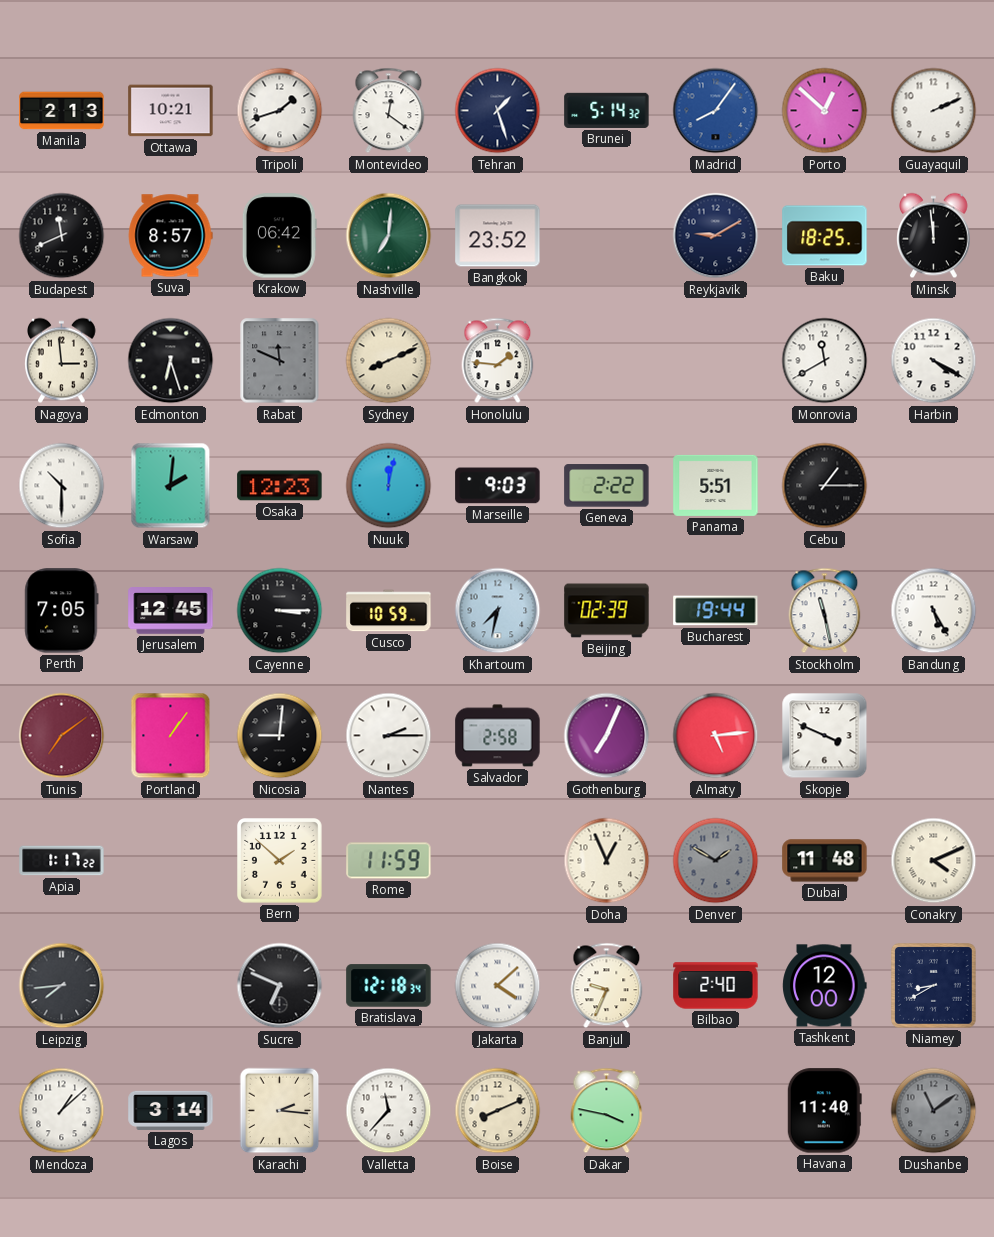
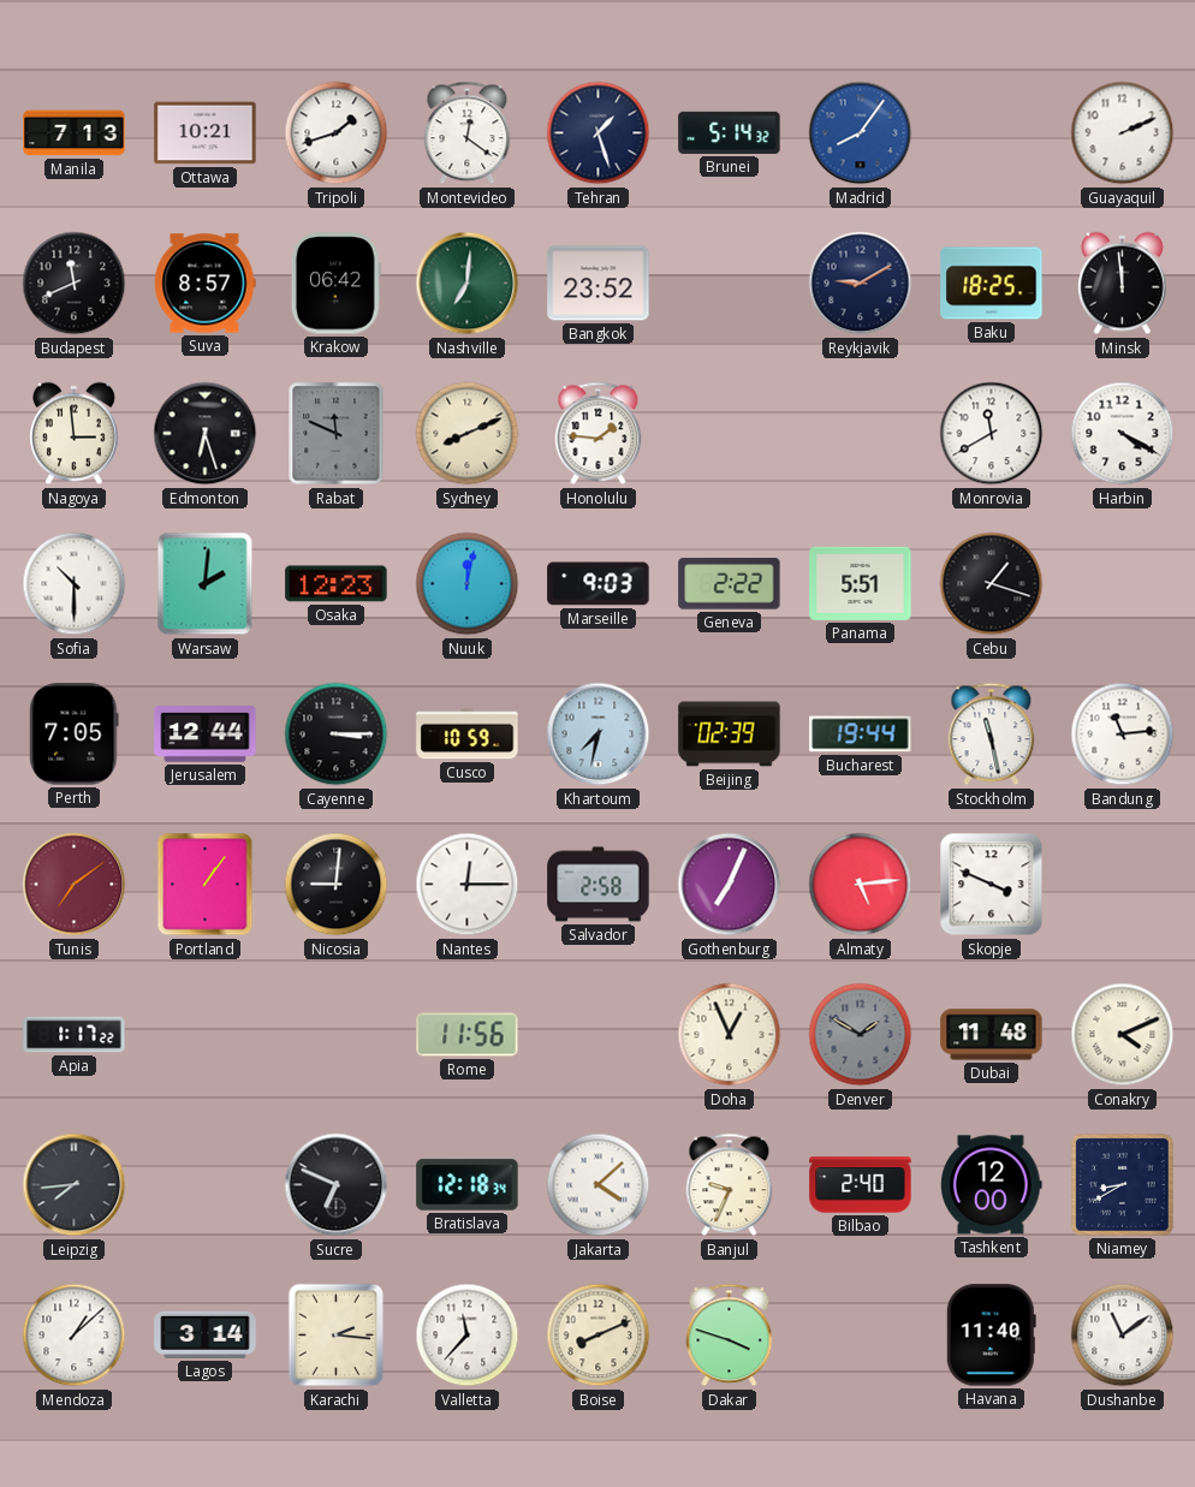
Manila: 2:13 -> 7:13
Porto: 12:52 -> none
Cebu: 1:15 -> 1:18
Jerusalem: 12:45 -> 12:44
Bandung: 5:25 -> 11:14
Nantes: 2:15 -> 12:15
Bern: 1:52 -> none
Rome: 11:59 -> 11:56
Dakar: 3:47 -> 3:48
Dushanbe dial: grey -> white
